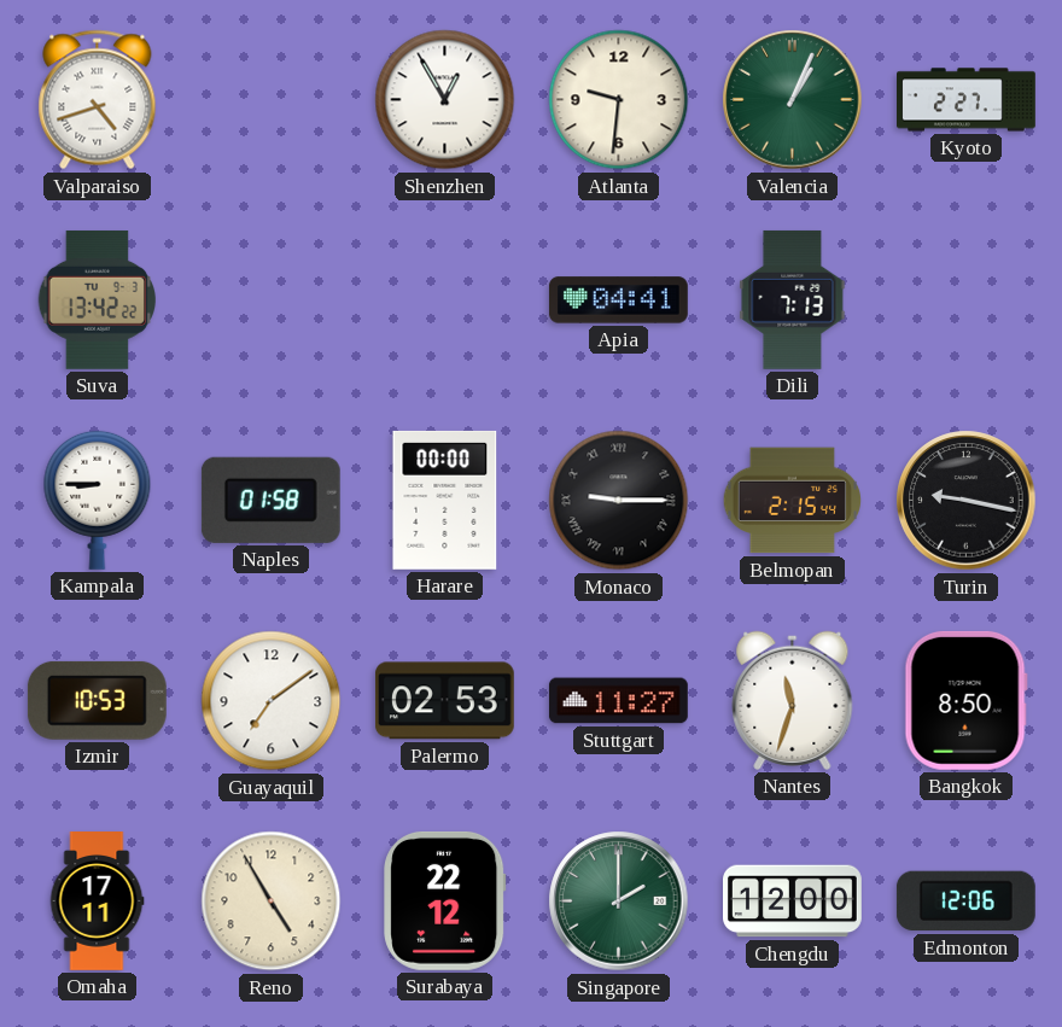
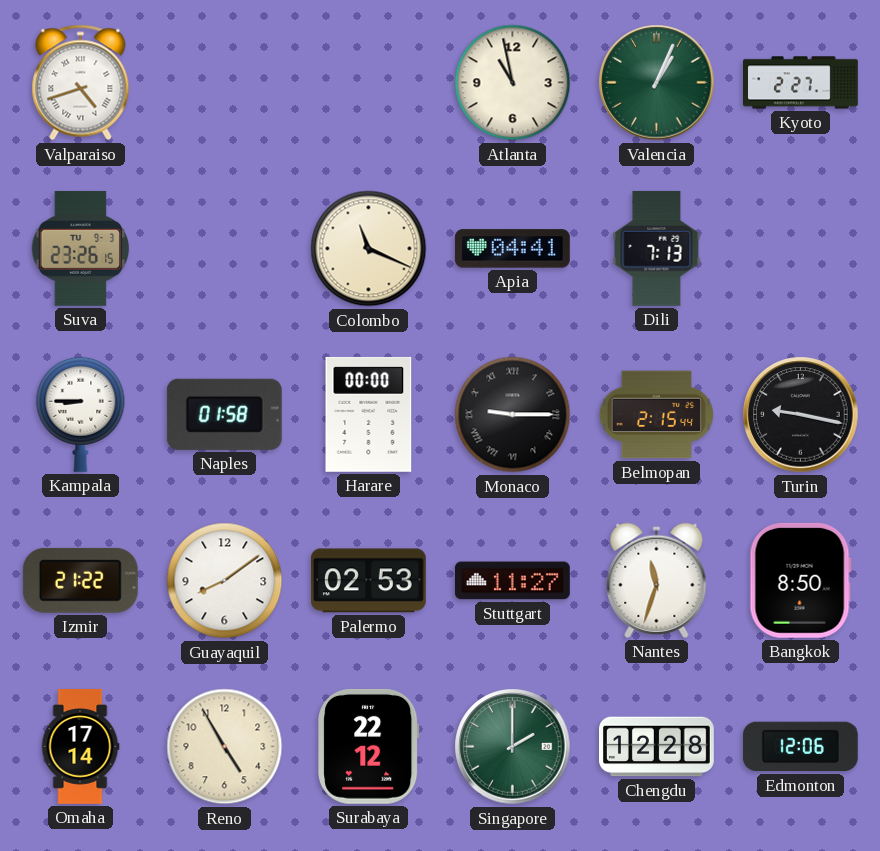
Shenzhen: 12:55 -> none
Atlanta: 9:31 -> 10:58
Suva: 13:42 -> 23:26
Colombo: none -> 11:19
Izmir: 10:53 -> 21:22
Guayaquil: 7:09 -> 8:09
Omaha: 17:11 -> 17:14
Chengdu: 12:00 -> 12:28
